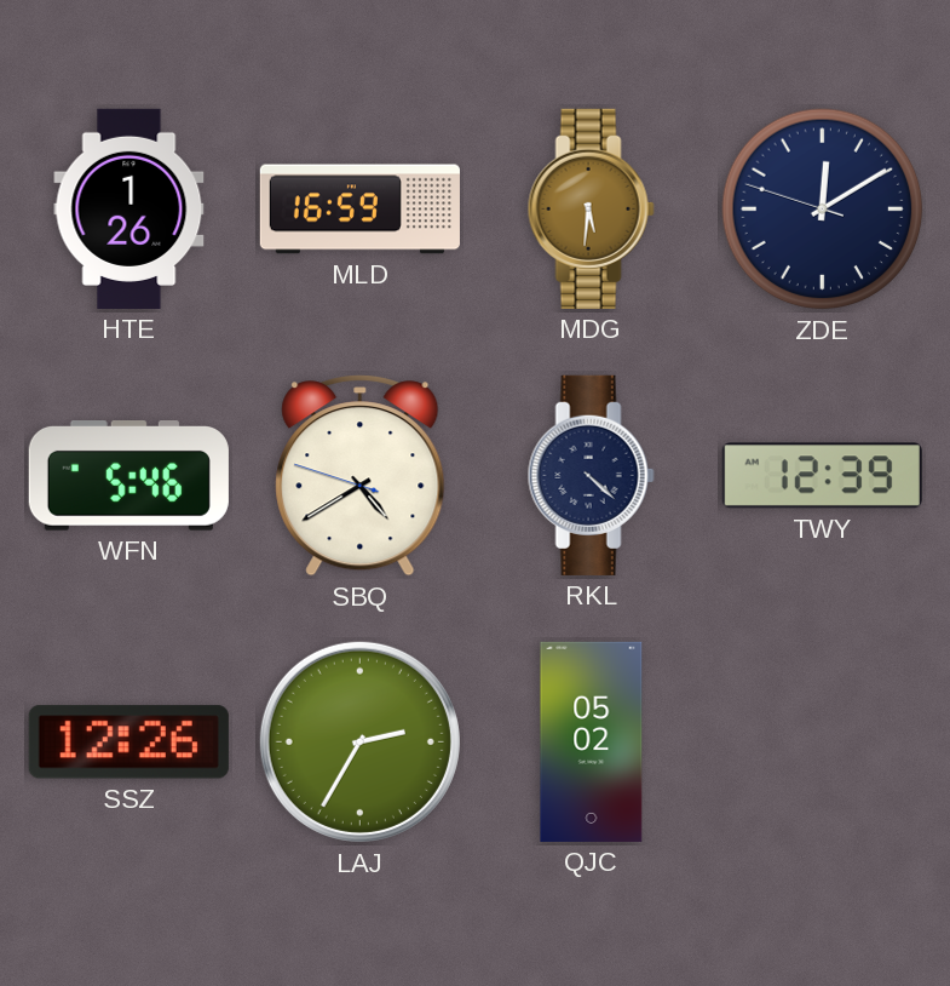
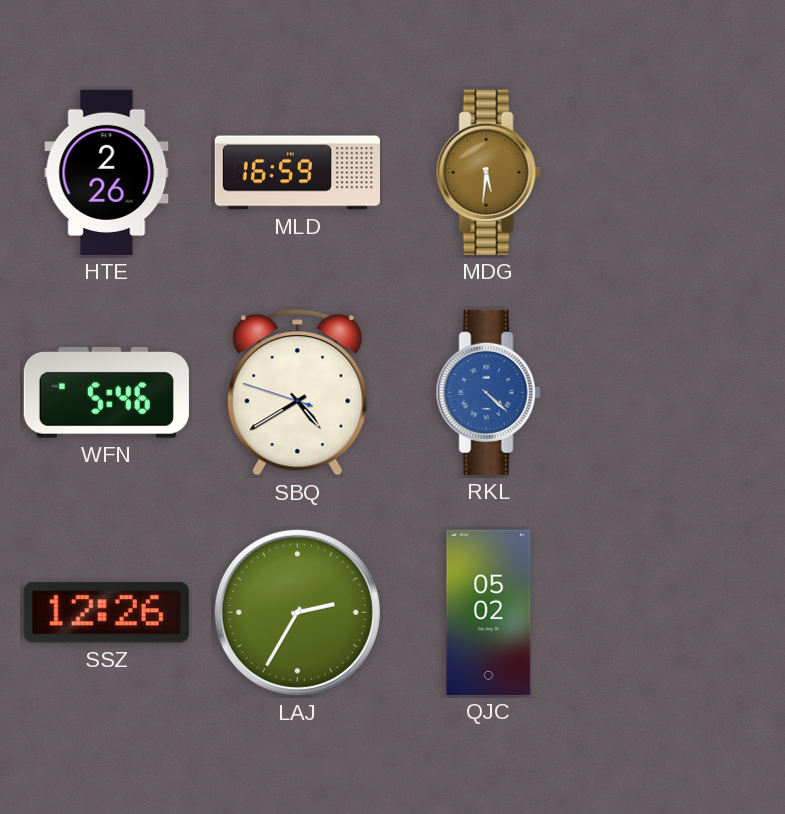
HTE: 1:26 -> 2:26
ZDE: 12:09 -> none
RKL dial: navy -> blue
TWY: 12:39 -> none
